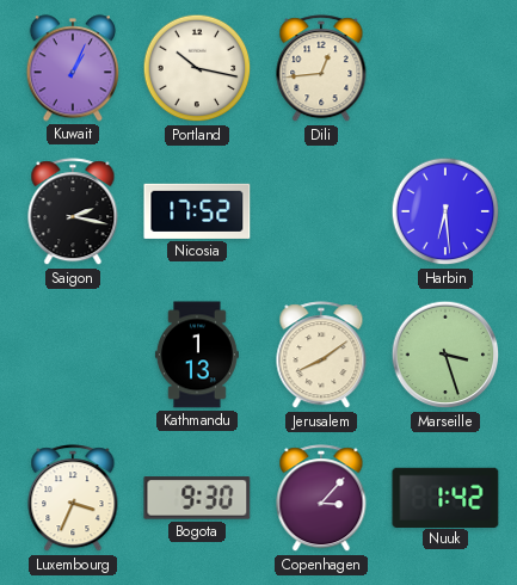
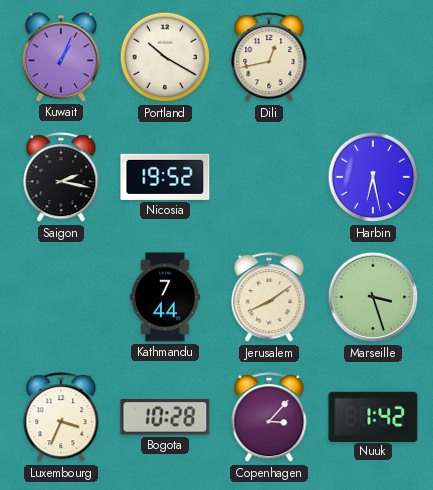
Portland: 10:17 -> 10:20
Dili: 12:44 -> 12:43
Nicosia: 17:52 -> 19:52
Harbin: 6:29 -> 6:28
Kathmandu: 1:13 -> 7:44
Bogota: 9:30 -> 10:28
